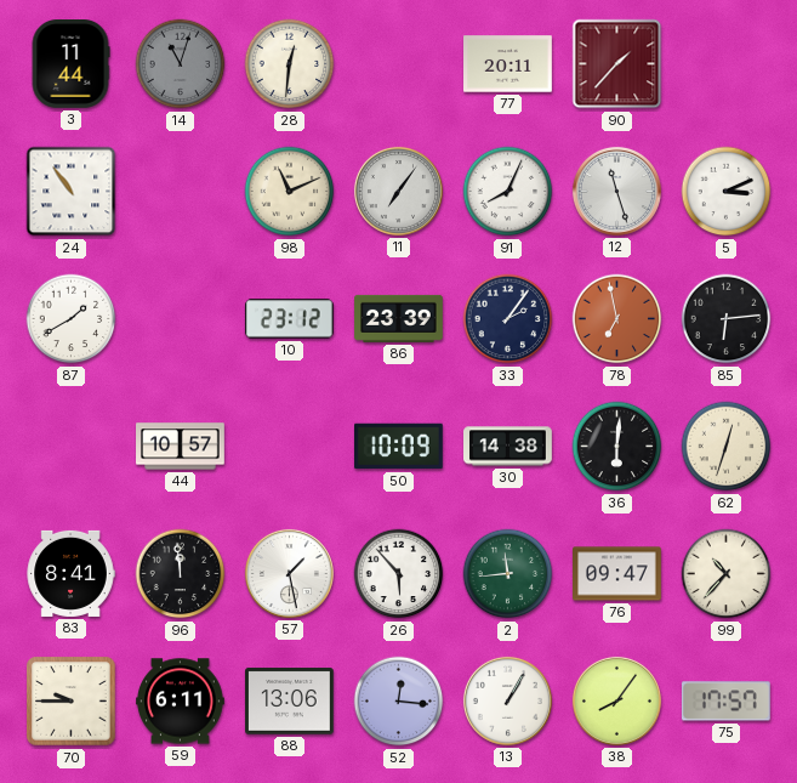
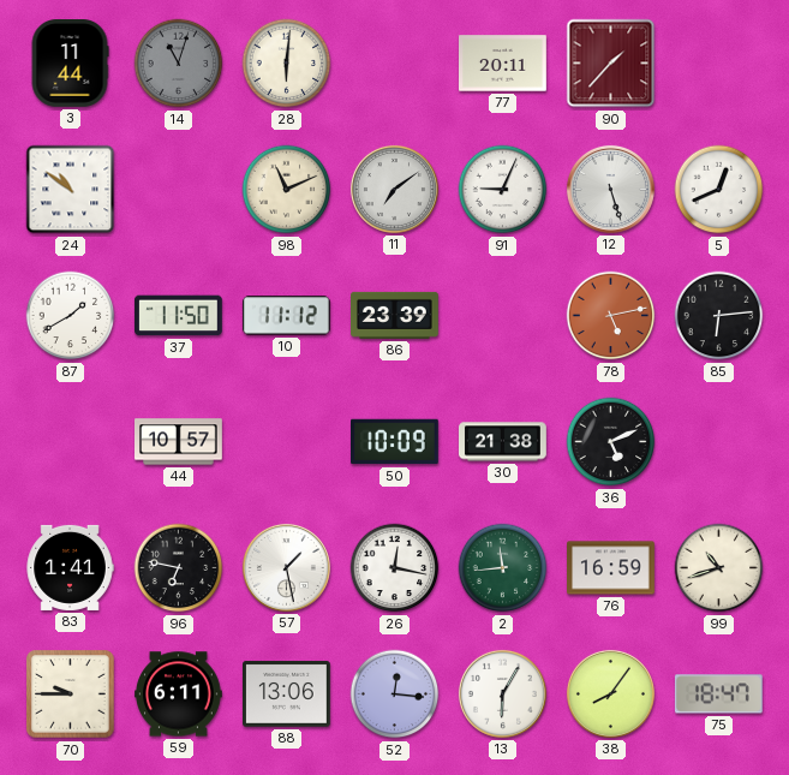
28: 12:31 -> 6:01
24: 10:54 -> 10:51
11: 7:06 -> 7:09
91: 8:04 -> 9:04
12: 11:27 -> 5:27
5: 3:11 -> 12:41
37: none -> 11:50
10: 23:12 -> 11:12
33: 2:06 -> none
78: 6:58 -> 5:13
30: 14:38 -> 21:38
36: 6:01 -> 5:11
62: 12:33 -> none
83: 8:41 -> 1:41
96: 11:59 -> 6:47
26: 5:53 -> 12:17
76: 09:47 -> 16:59
99: 10:37 -> 10:42
13: 1:05 -> 6:05
75: 17:57 -> 18:47
